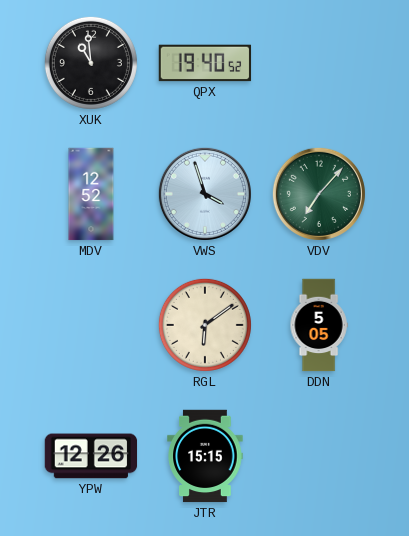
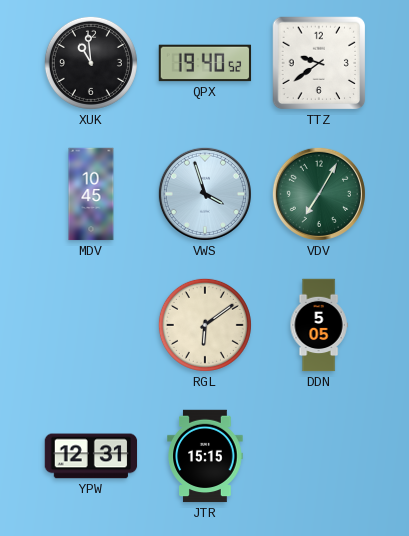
TTZ: none -> 9:39
MDV: 12:52 -> 10:45
VDV: 7:07 -> 7:05
YPW: 12:26 -> 12:31
